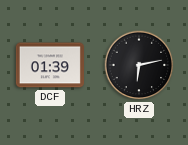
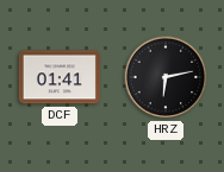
DCF: 01:39 -> 01:41
